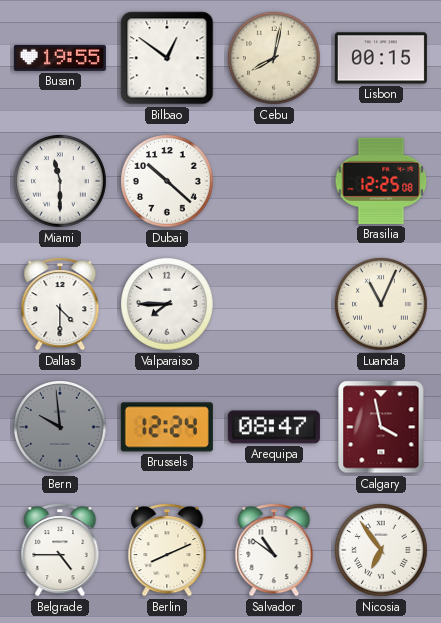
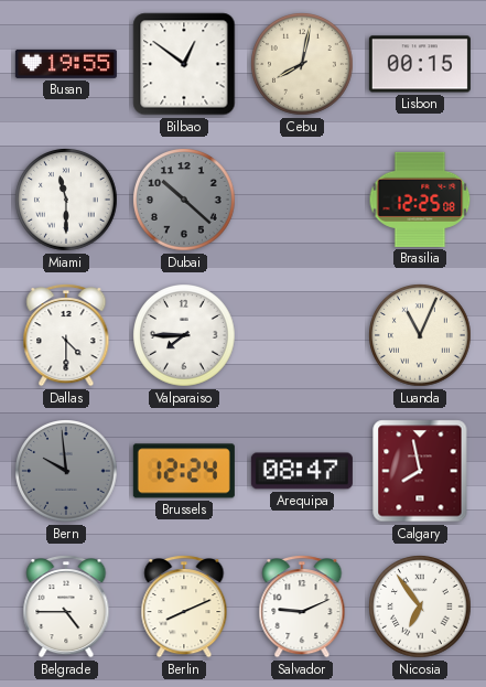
Dubai dial: white -> grey
Calgary: 3:58 -> 7:58
Salvador: 10:51 -> 9:11
